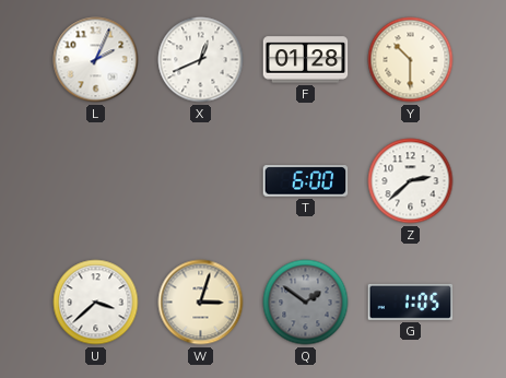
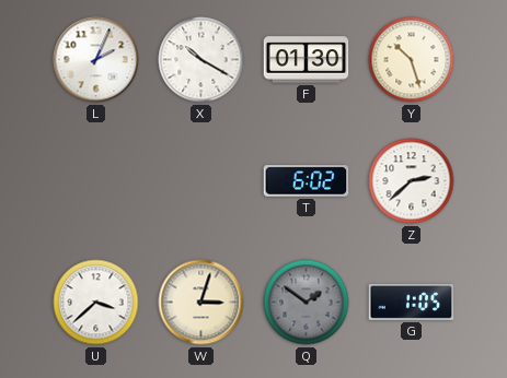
X: 12:41 -> 10:20
F: 01:28 -> 01:30
Y: 10:30 -> 10:27
T: 6:00 -> 6:02
